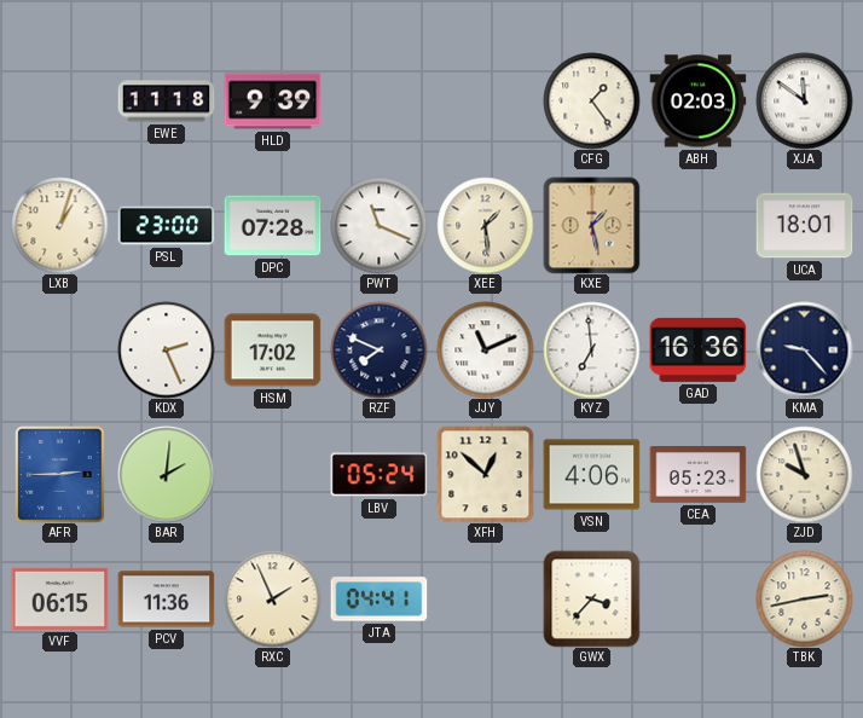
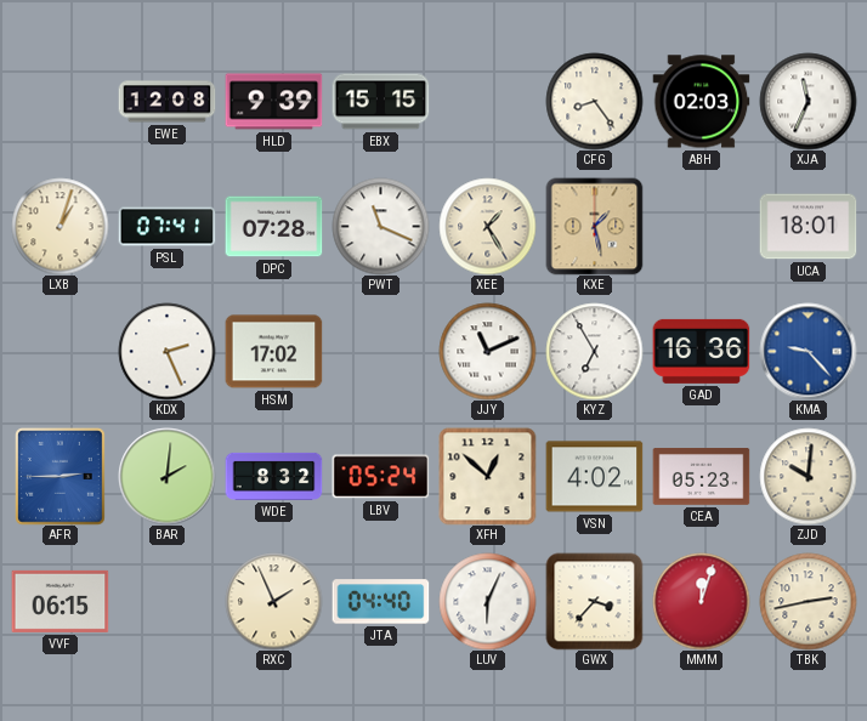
EWE: 11:18 -> 12:08
EBX: none -> 15:15
CFG: 1:24 -> 8:24
XJA: 11:51 -> 11:34
PSL: 23:00 -> 07:41
XEE: 1:29 -> 1:25
RZF: 7:49 -> none
KYZ: 6:59 -> 6:55
KMA dial: navy -> blue
WDE: none -> 8:32
VSN: 4:06 -> 4:02
ZJD: 9:57 -> 10:01
PCV: 11:36 -> none
JTA: 04:41 -> 04:40
LUV: none -> 6:04
MMM: none -> 12:03
